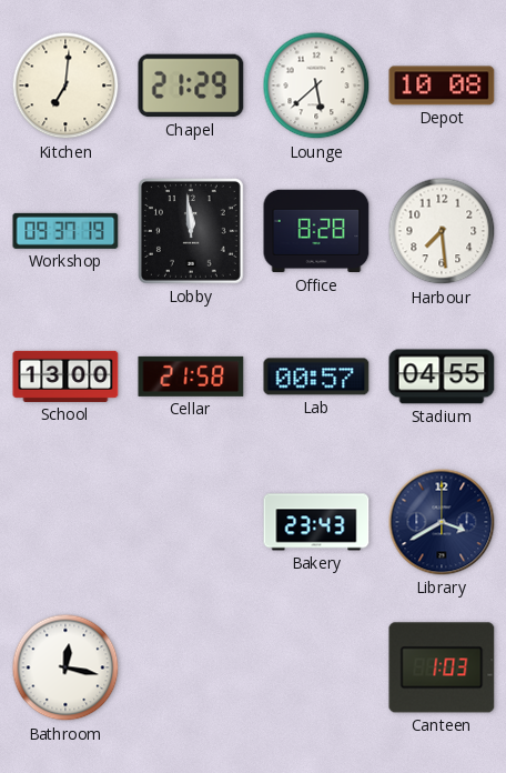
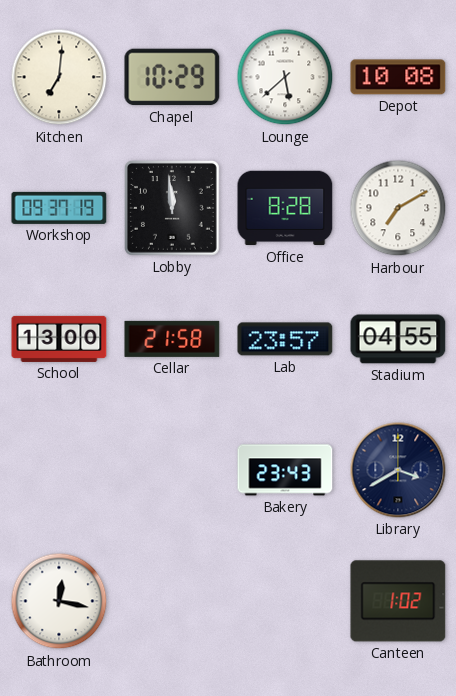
Chapel: 21:29 -> 10:29
Harbour: 7:29 -> 7:10
Lab: 00:57 -> 23:57
Canteen: 1:03 -> 1:02
